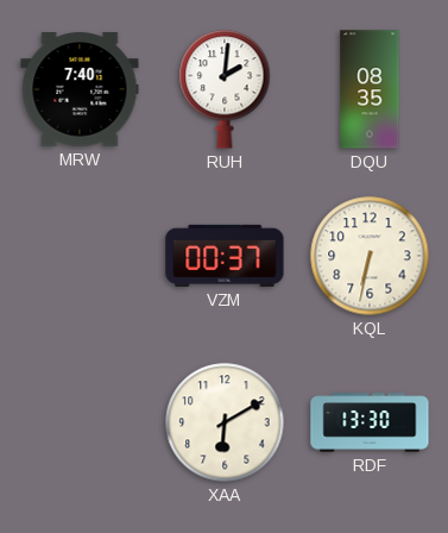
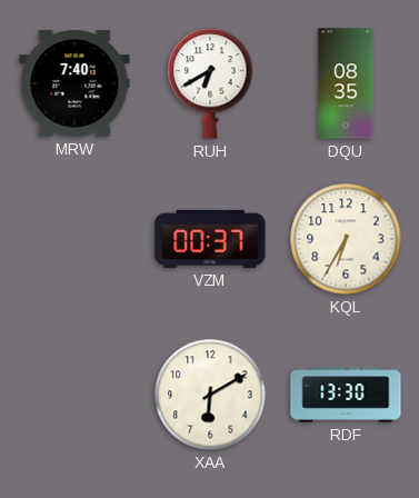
RUH: 2:01 -> 6:40
KQL: 6:32 -> 6:35
